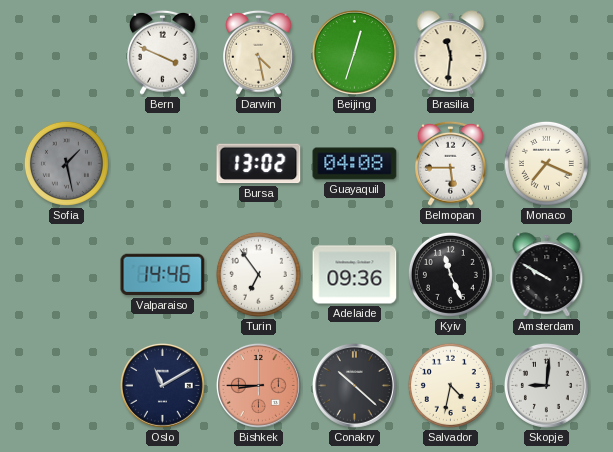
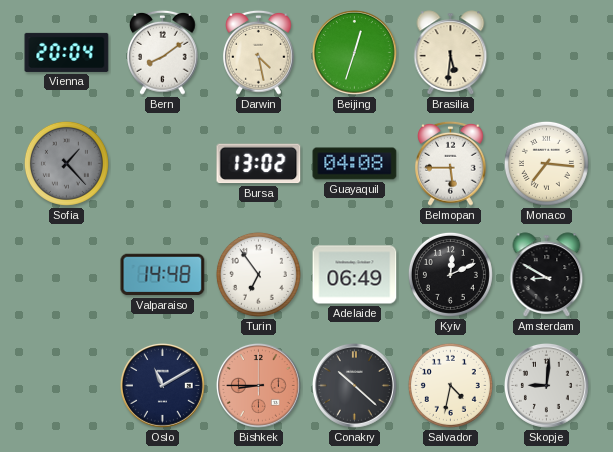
Vienna: none -> 20:04
Bern: 3:49 -> 8:09
Brasilia: 11:31 -> 5:31
Sofia: 1:28 -> 1:23
Monaco: 7:19 -> 7:16
Valparaiso: 14:46 -> 14:48
Adelaide: 09:36 -> 06:49
Kyiv: 11:26 -> 12:11
Amsterdam: 9:50 -> 8:50
